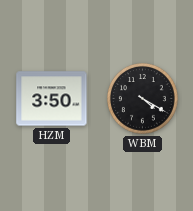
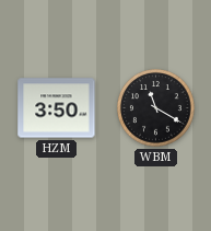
WBM: 4:20 -> 11:20
